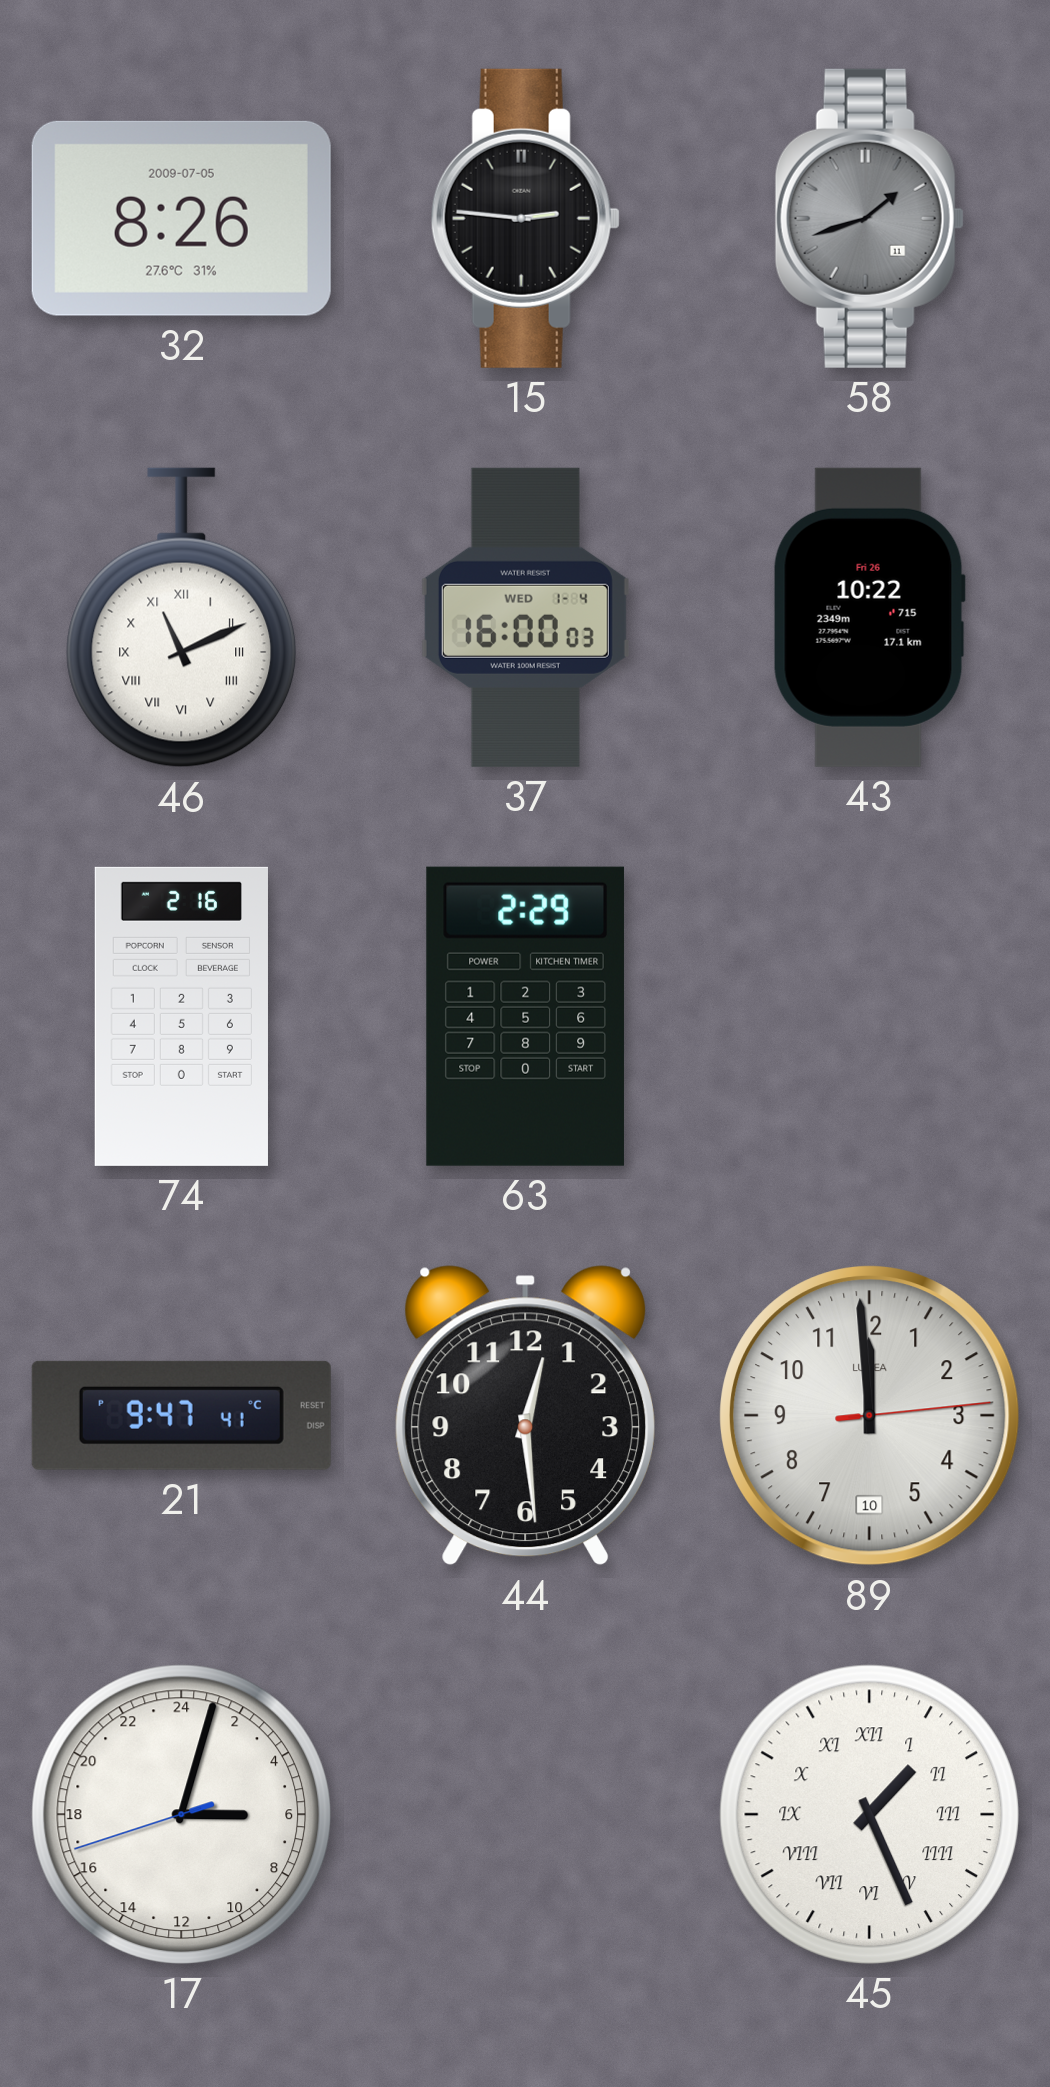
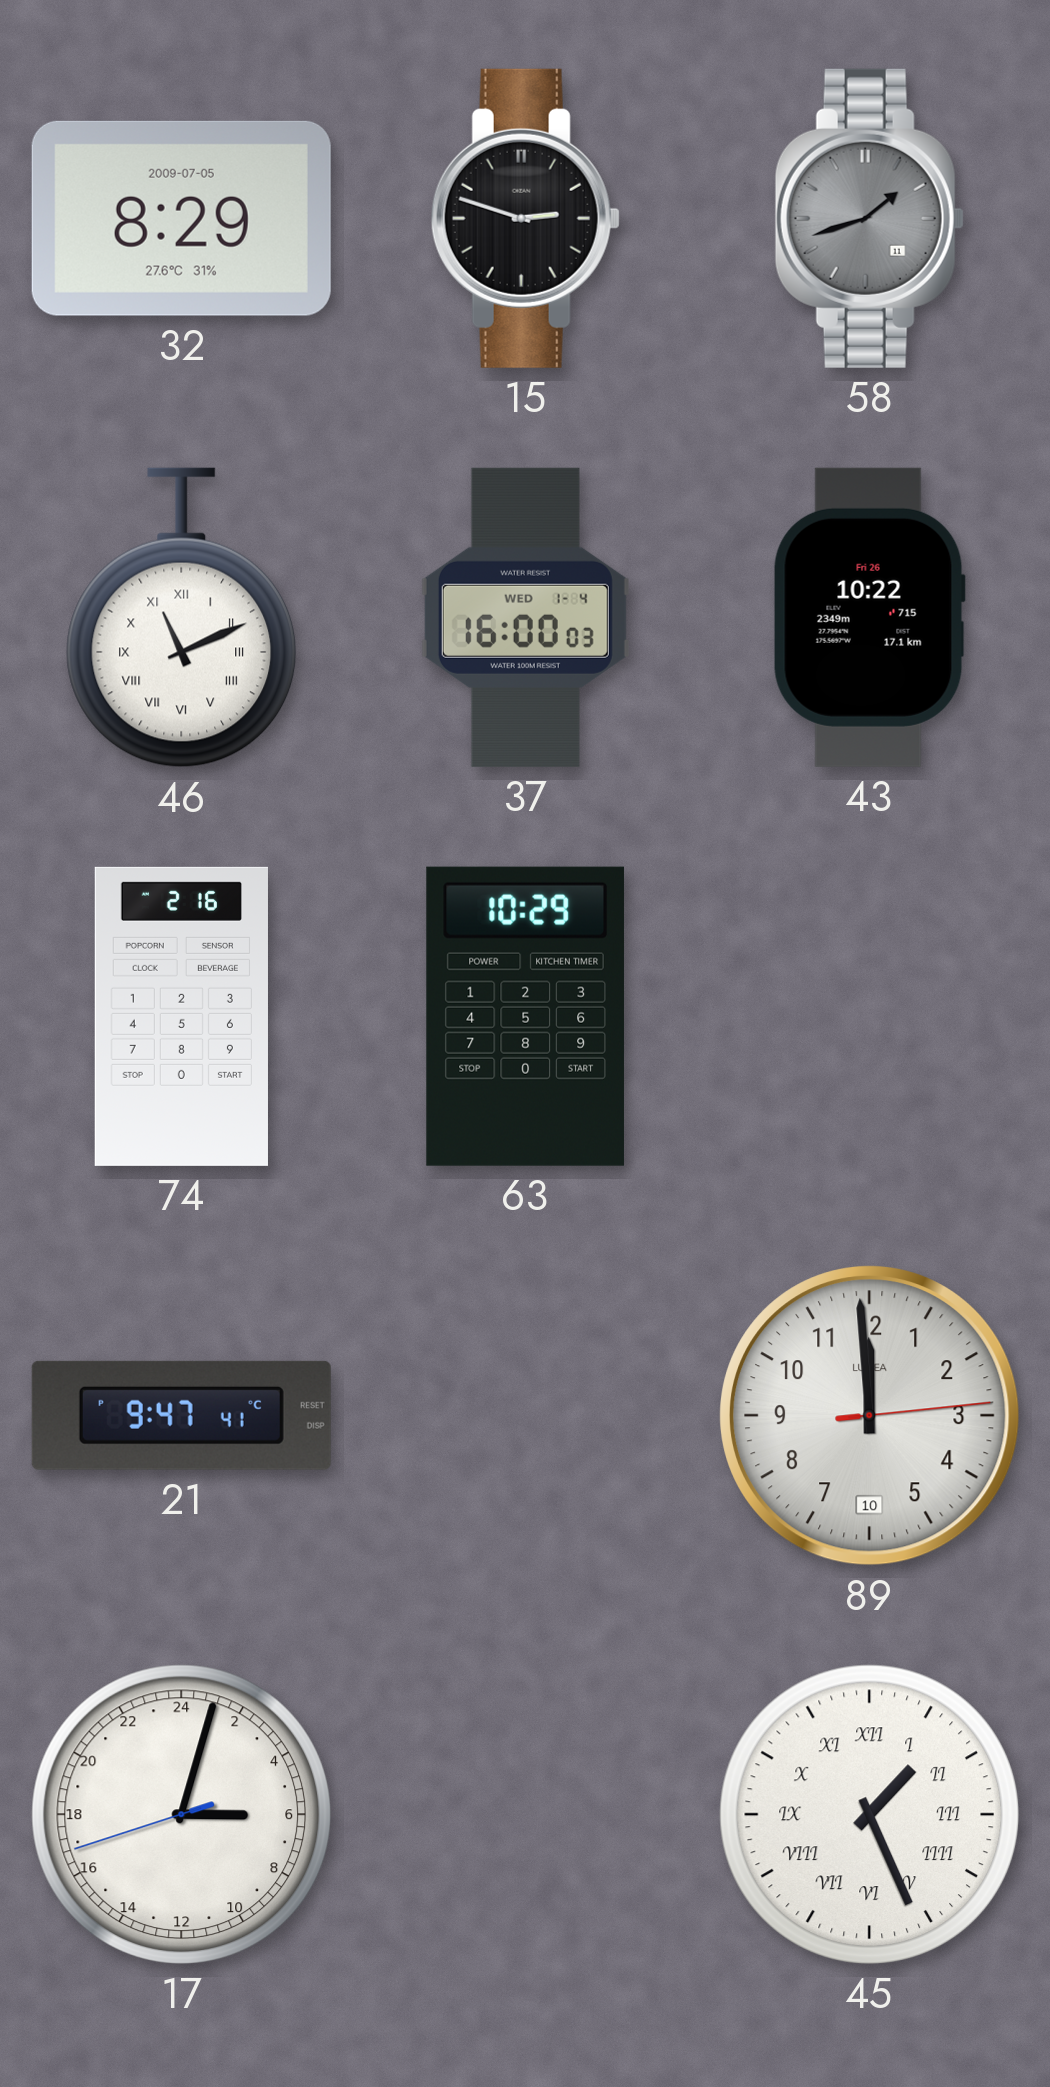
32: 8:26 -> 8:29
15: 2:46 -> 2:48
63: 2:29 -> 10:29
44: 12:29 -> none
